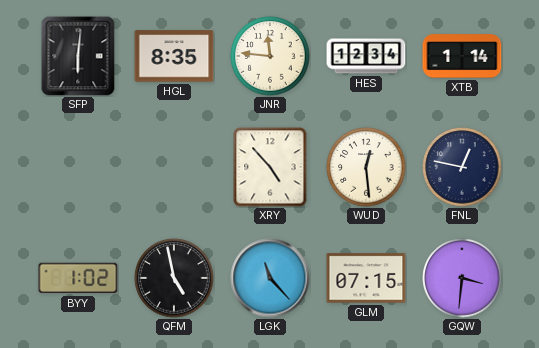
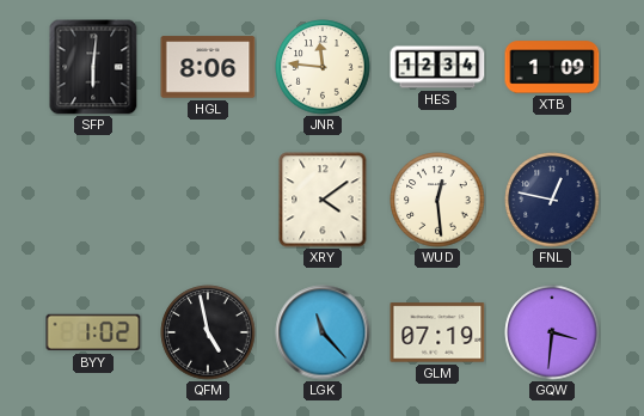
HGL: 8:35 -> 8:06
XTB: 1:14 -> 1:09
XRY: 4:53 -> 4:09
GLM: 07:15 -> 07:19
